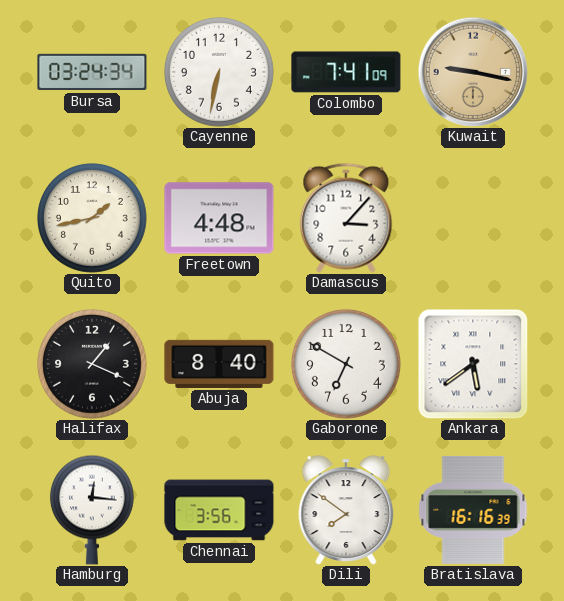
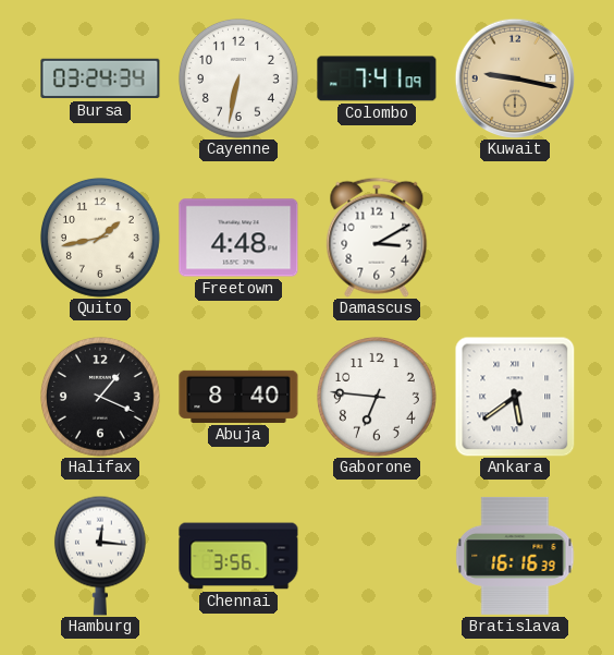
Damascus: 3:07 -> 3:10
Gaborone: 6:50 -> 6:46
Dili: 7:51 -> none
